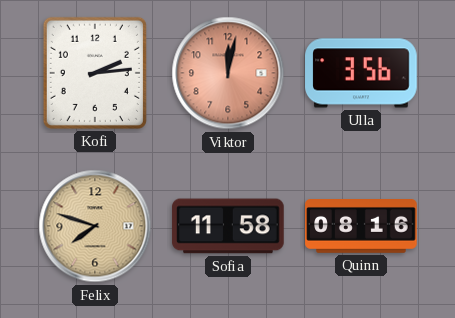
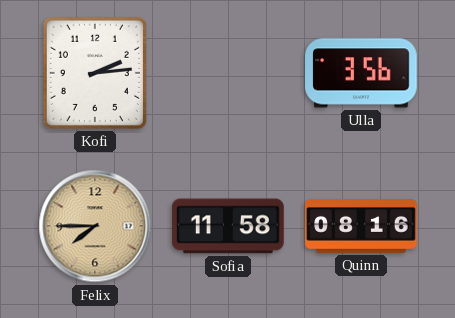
Viktor: 12:02 -> none
Felix: 7:48 -> 7:45
